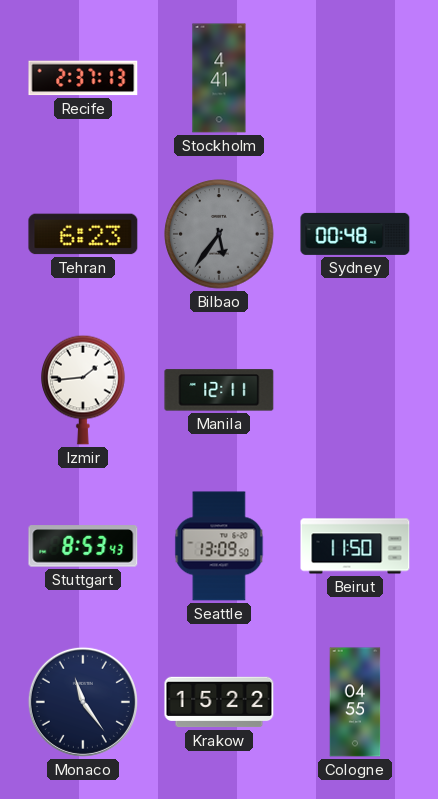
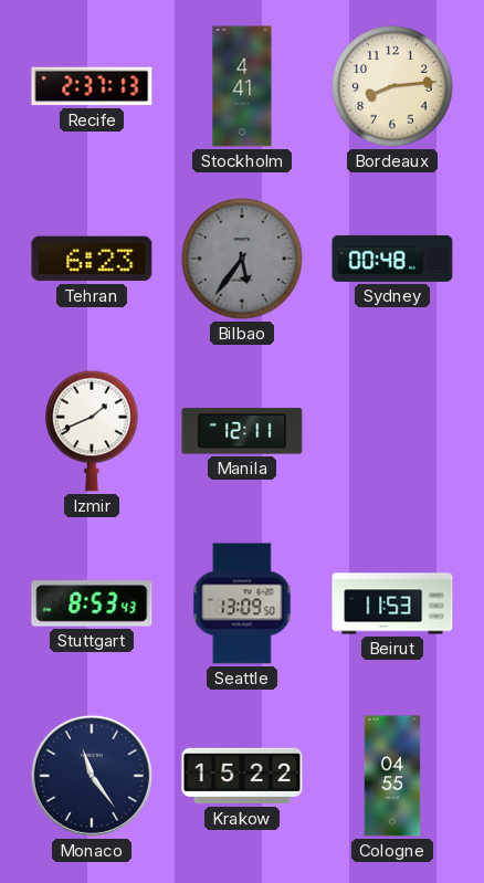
Bordeaux: none -> 8:14
Izmir: 1:44 -> 1:41
Beirut: 11:50 -> 11:53
